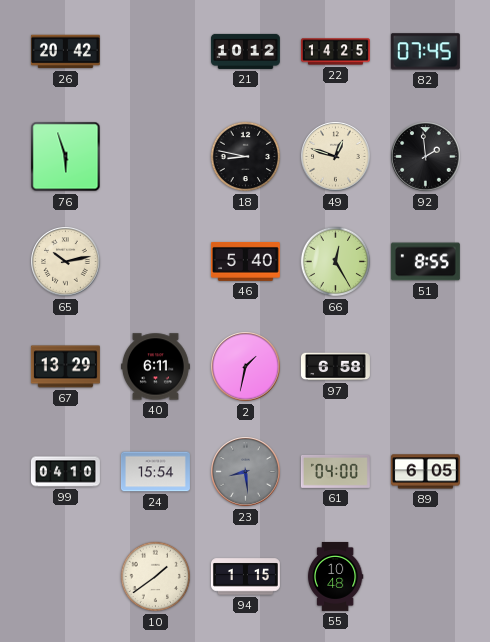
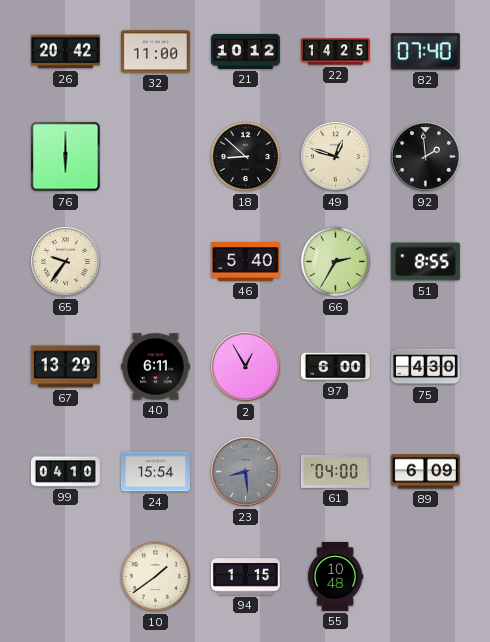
32: none -> 11:00
82: 07:45 -> 07:40
76: 5:57 -> 6:00
18: 8:47 -> 8:52
65: 10:13 -> 9:36
66: 12:25 -> 2:35
2: 1:32 -> 12:55
97: 6:58 -> 6:00
75: none -> 4:30
89: 6:05 -> 6:09
